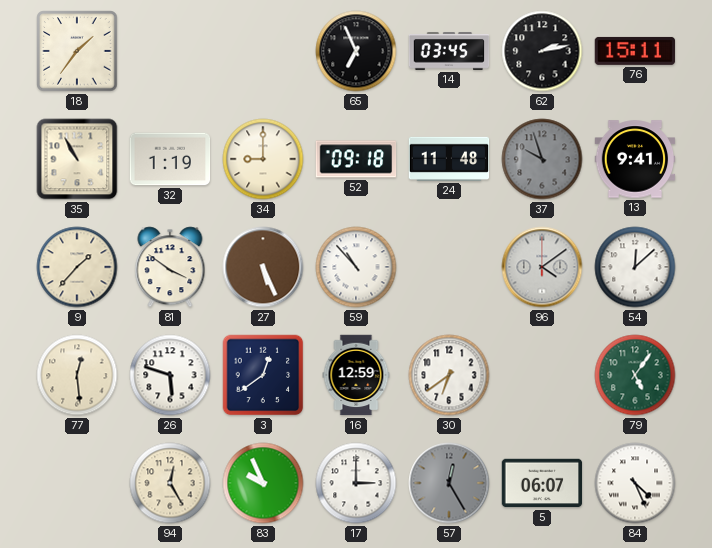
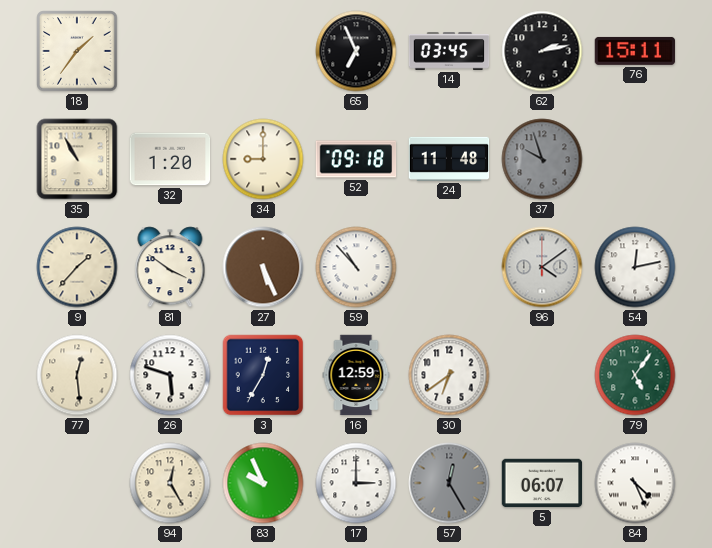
32: 1:19 -> 1:20
13: 9:41 -> none
54: 12:08 -> 12:13
3: 12:39 -> 12:35
